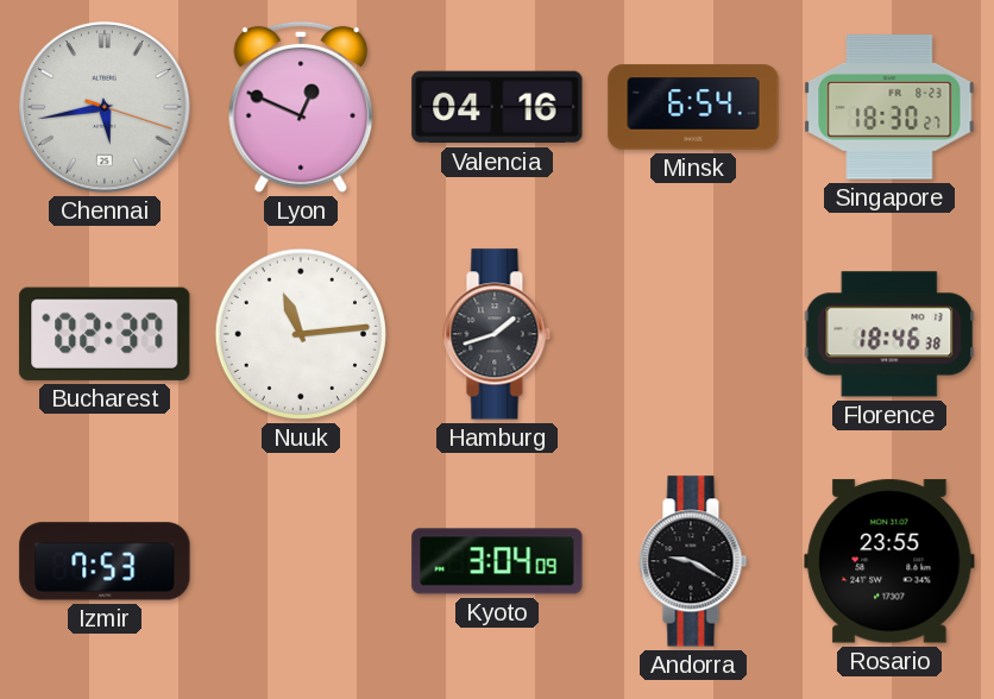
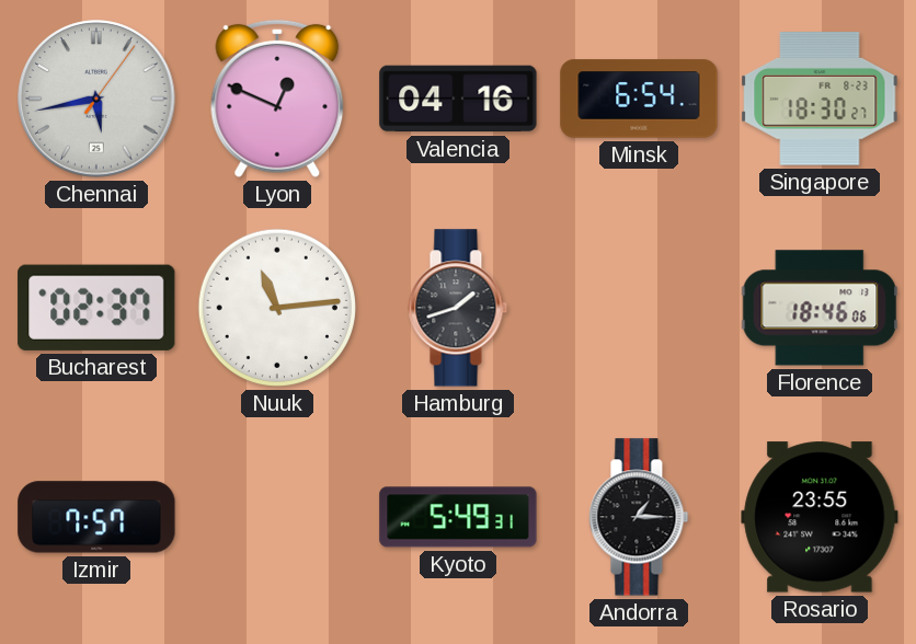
Chennai: 5:43:18 -> 5:43:06
Florence: 18:46:38 -> 18:46:06
Izmir: 7:53 -> 7:57
Kyoto: 3:04 -> 5:49
Andorra: 9:20 -> 1:15
